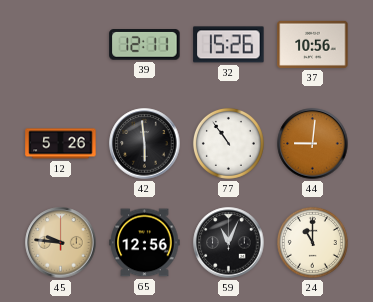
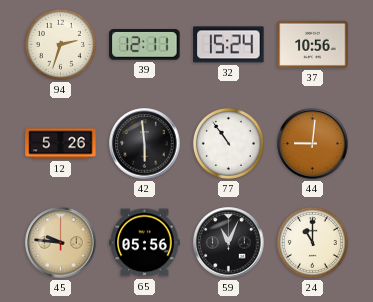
94: none -> 2:33
32: 15:26 -> 15:24
65: 12:56 -> 05:56
